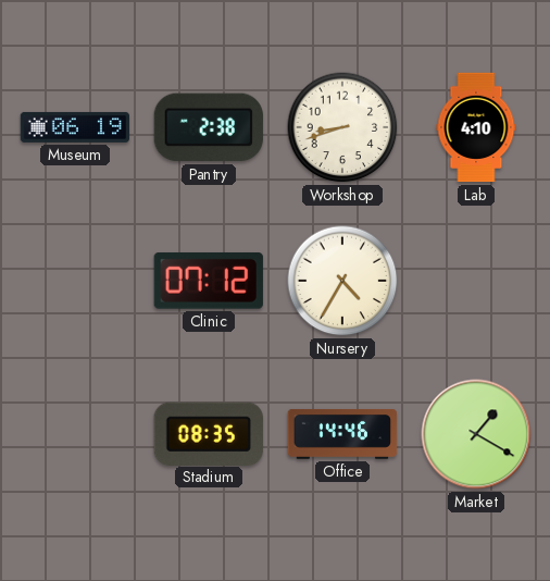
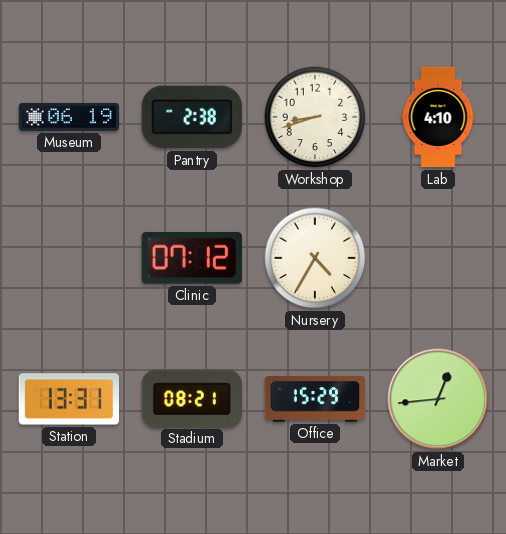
Station: none -> 13:31
Stadium: 08:35 -> 08:21
Office: 14:46 -> 15:29
Market: 1:20 -> 12:44
